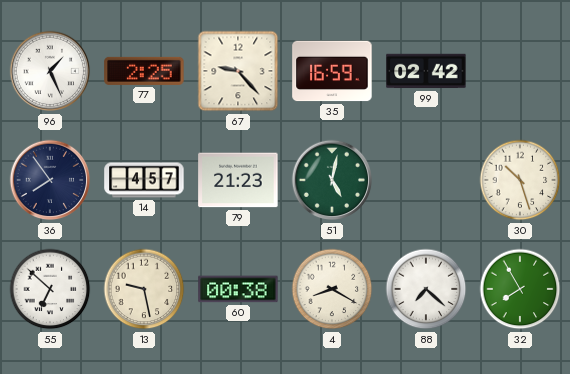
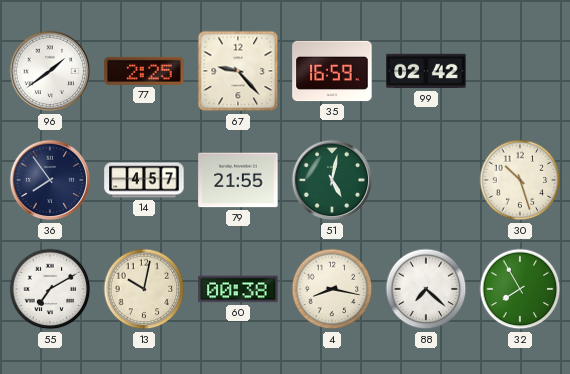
96: 1:26 -> 1:39
79: 21:23 -> 21:55
55: 6:52 -> 7:10
13: 9:28 -> 10:02
4: 8:20 -> 8:17
